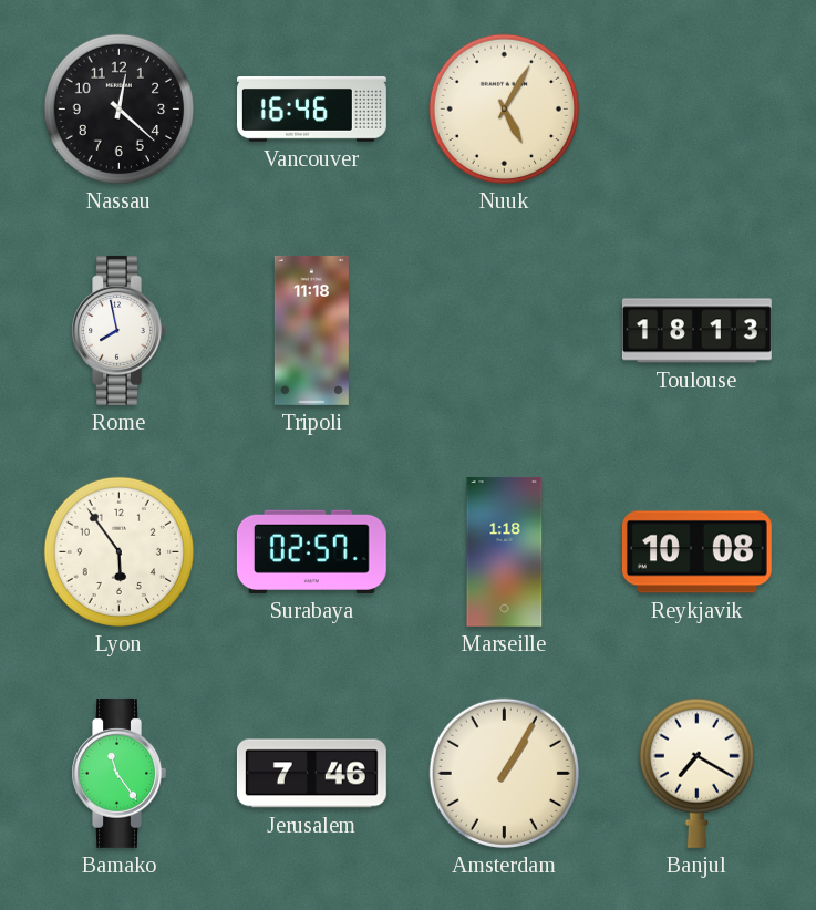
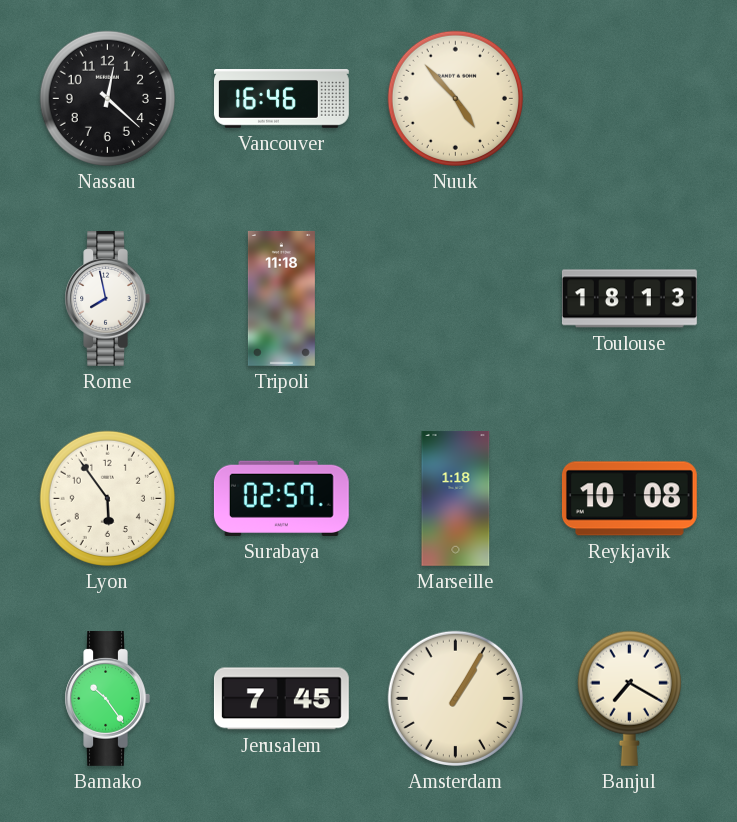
Nuuk: 5:05 -> 4:53
Bamako: 11:24 -> 10:24
Jerusalem: 7:46 -> 7:45
